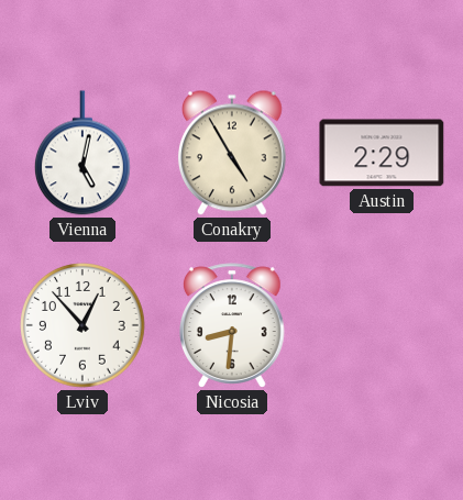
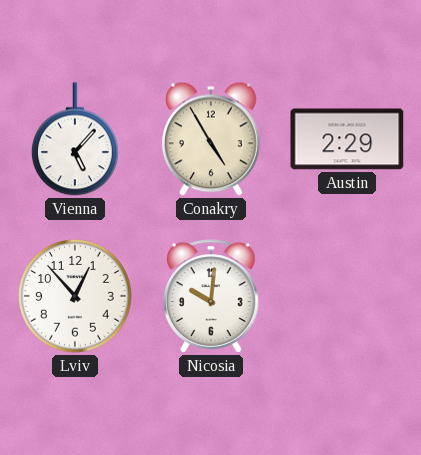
Vienna: 5:02 -> 5:07
Nicosia: 8:31 -> 10:01
